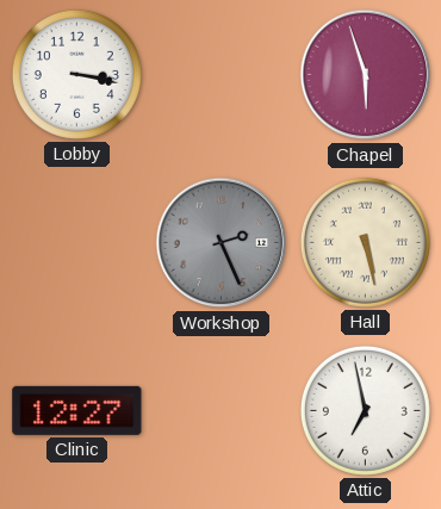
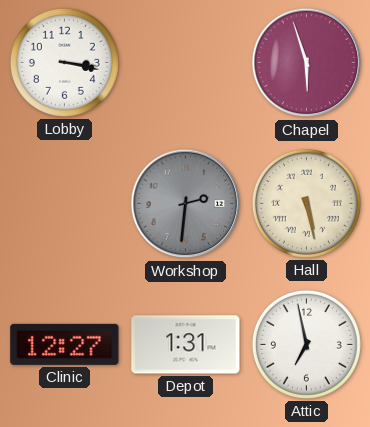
Workshop: 2:26 -> 2:31
Depot: none -> 1:31
